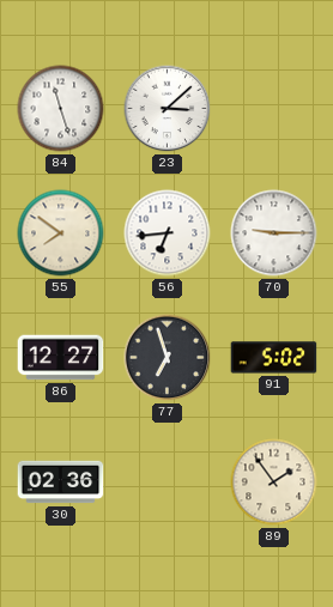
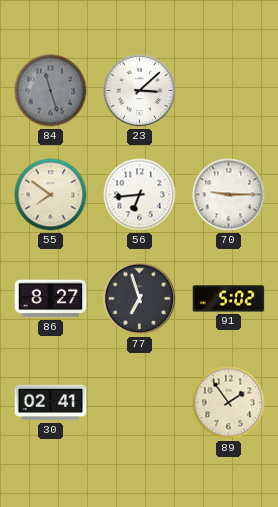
84 dial: white -> grey
86: 12:27 -> 8:27
30: 02:36 -> 02:41
